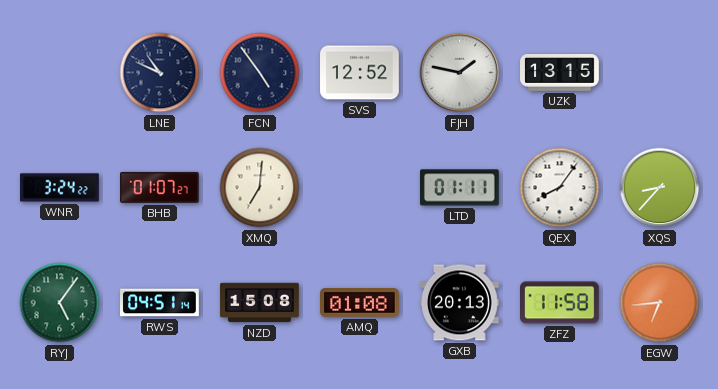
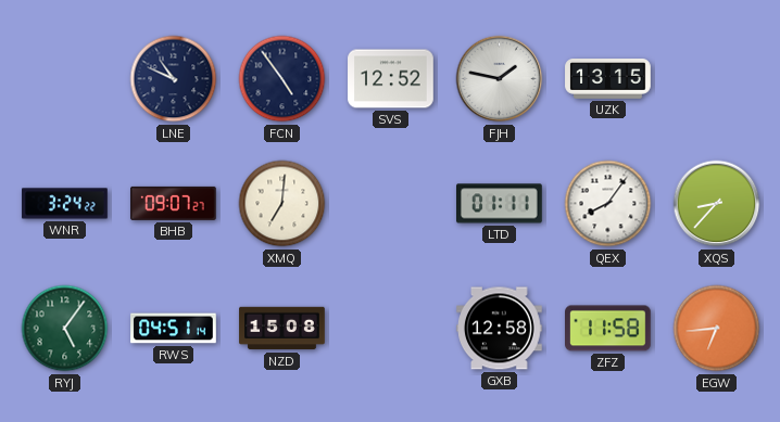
BHB: 01:07 -> 09:07
AMQ: 01:08 -> none
GXB: 20:13 -> 12:58
